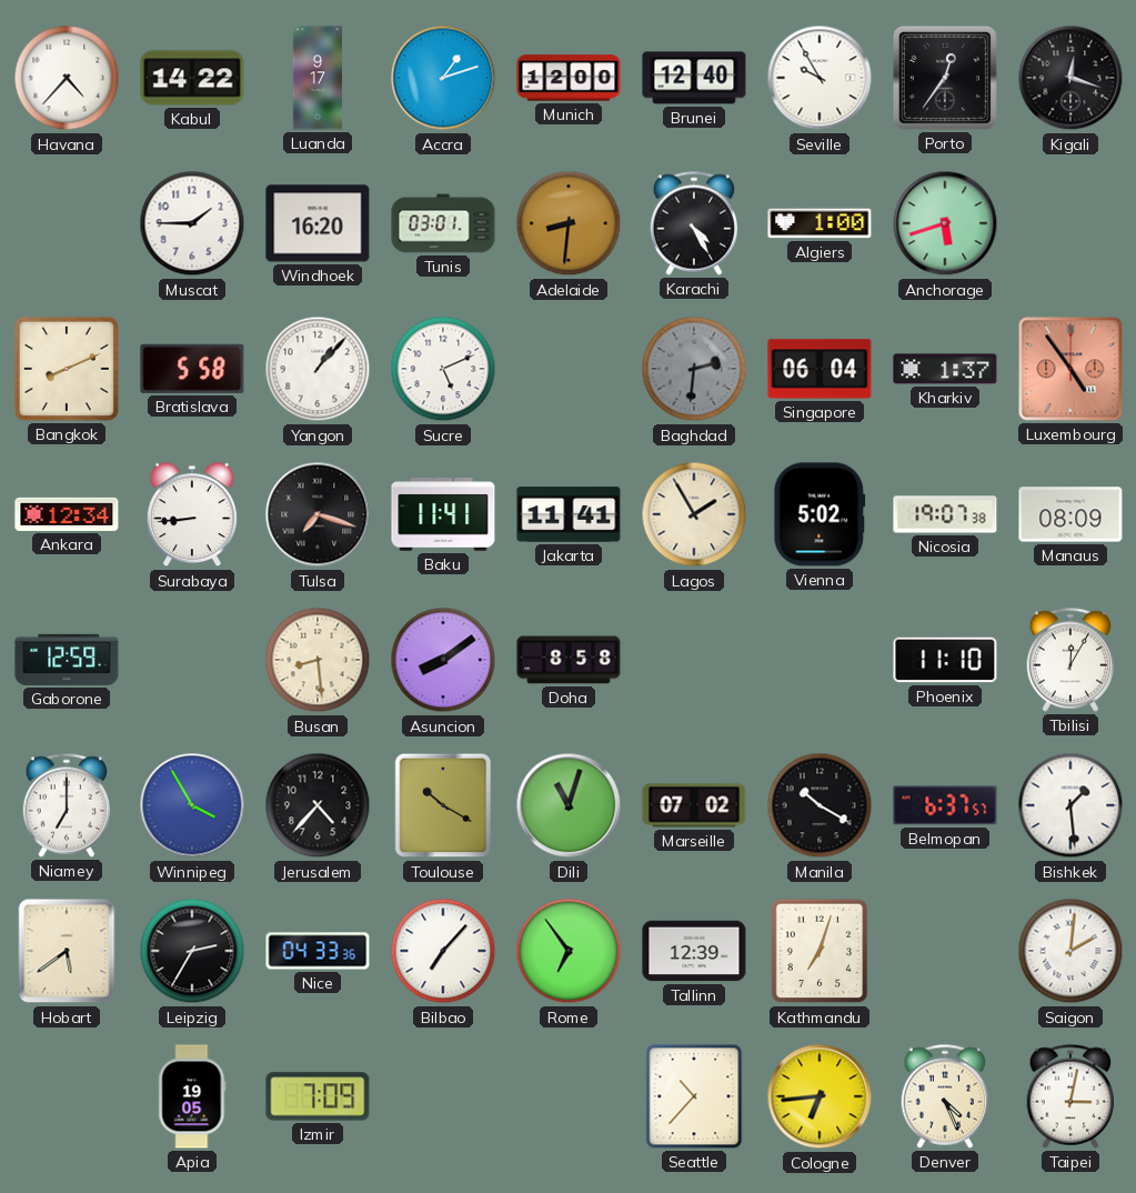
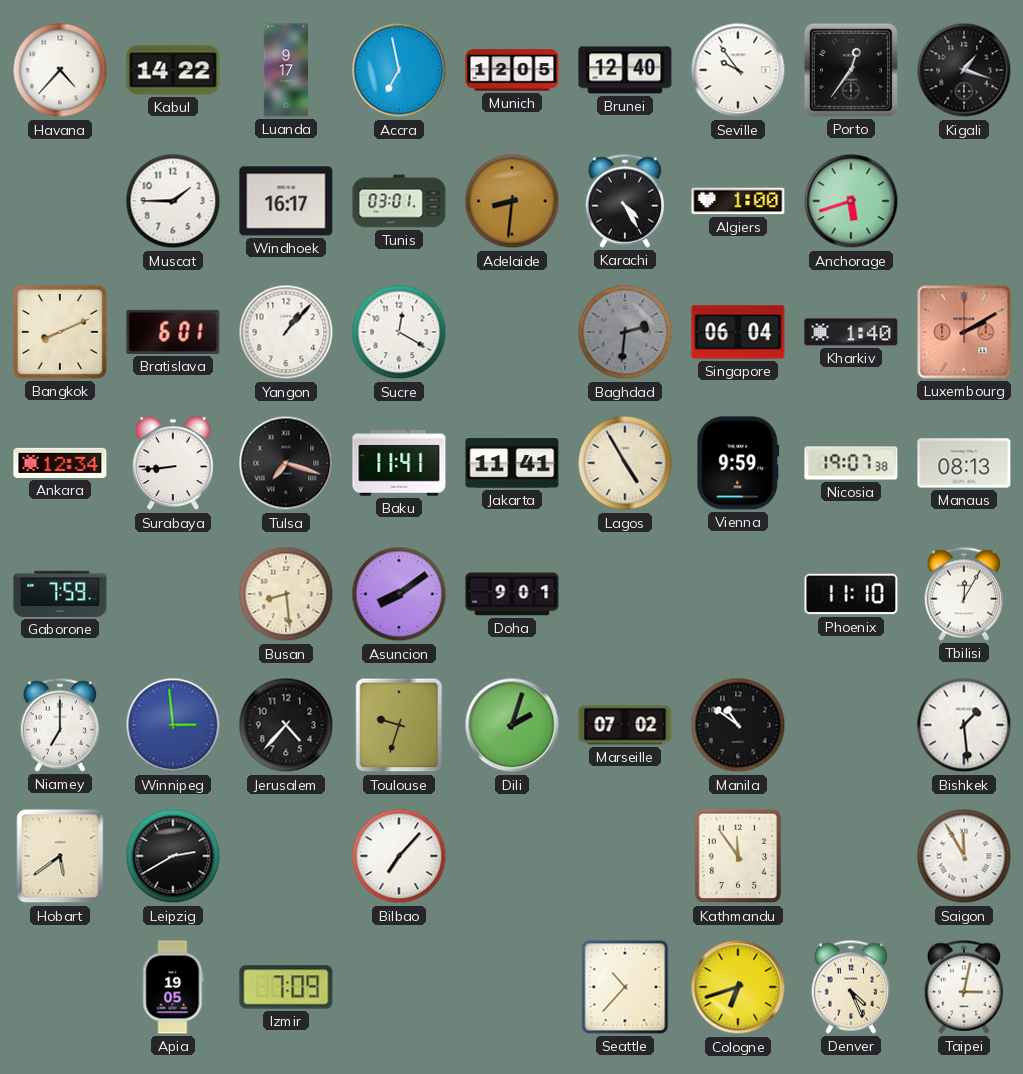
Accra: 1:12 -> 6:58
Munich: 12:00 -> 12:05
Seville: 9:55 -> 9:54
Kigali: 12:18 -> 1:18
Windhoek: 16:20 -> 16:17
Bratislava: 5:58 -> 6:01
Sucre: 5:11 -> 12:20
Kharkiv: 1:37 -> 1:40
Luxembourg: 4:54 -> 2:10
Lagos: 1:55 -> 4:55
Vienna: 5:02 -> 9:59
Manaus: 08:09 -> 08:13
Gaborone: 12:59 -> 7:59
Doha: 8:58 -> 9:01
Winnipeg: 3:55 -> 2:59
Toulouse: 10:20 -> 9:33
Dili: 11:03 -> 2:03
Manila: 10:20 -> 10:51
Belmopan: 6:37 -> none
Leipzig: 2:35 -> 2:40
Nice: 04:33 -> none
Rome: 6:54 -> none
Tallinn: 12:39 -> none
Kathmandu: 7:03 -> 11:54
Saigon: 2:01 -> 11:55
Cologne: 6:44 -> 6:42
